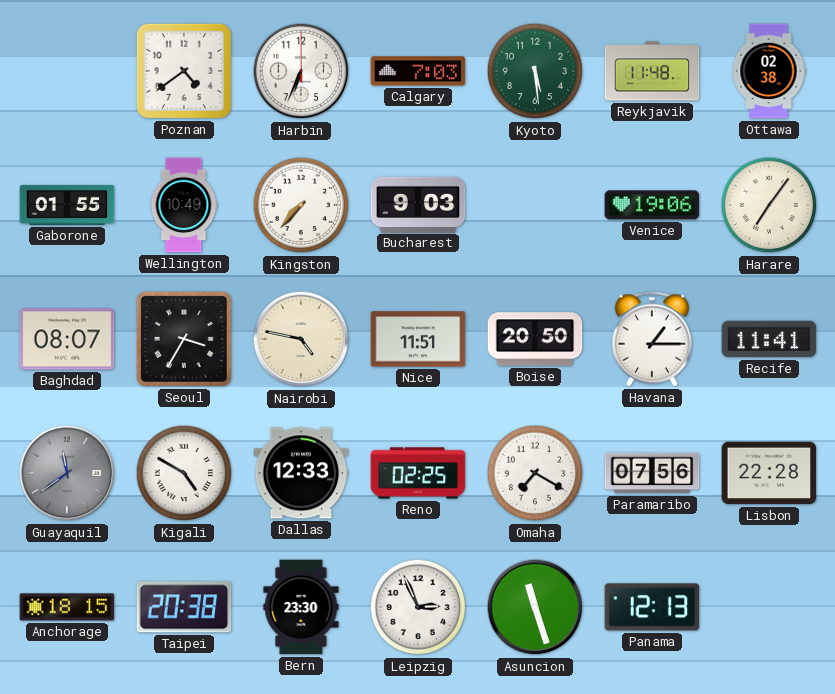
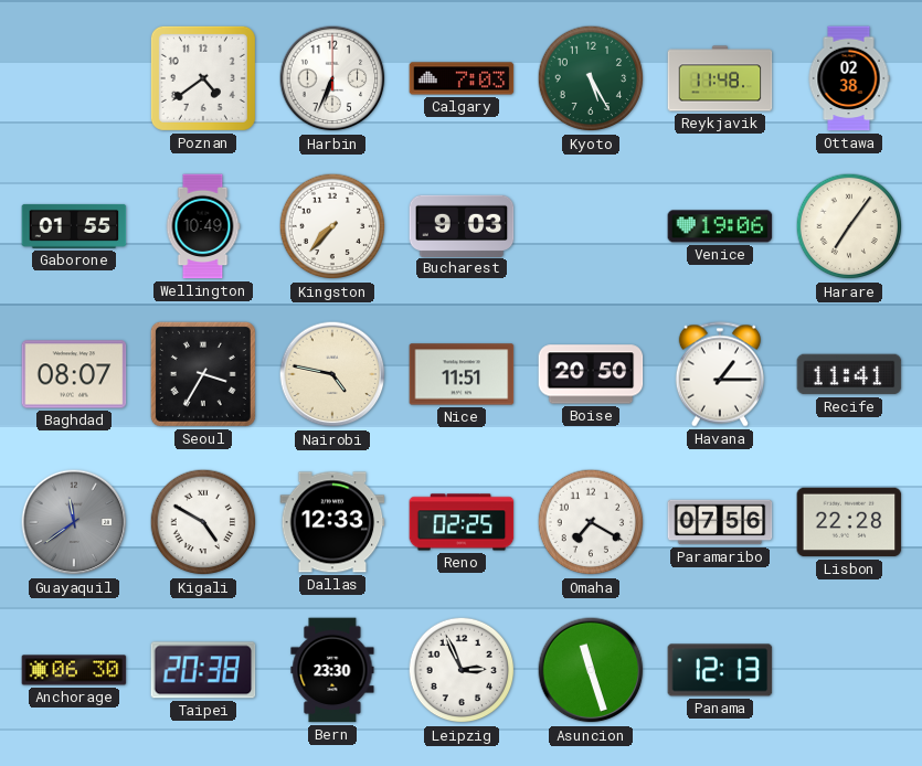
Kyoto: 5:29 -> 5:25
Anchorage: 18:15 -> 06:30
